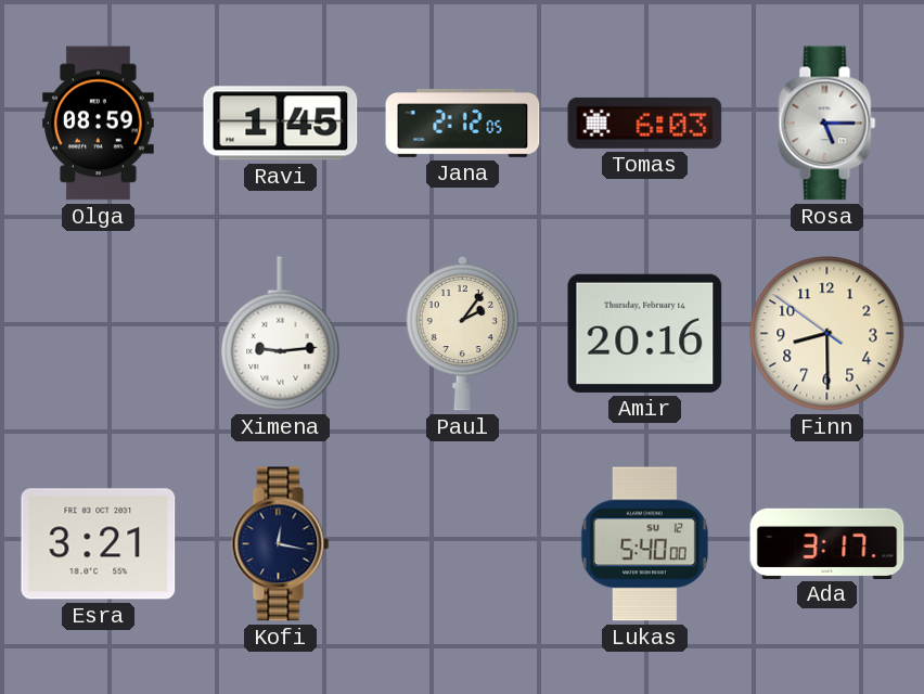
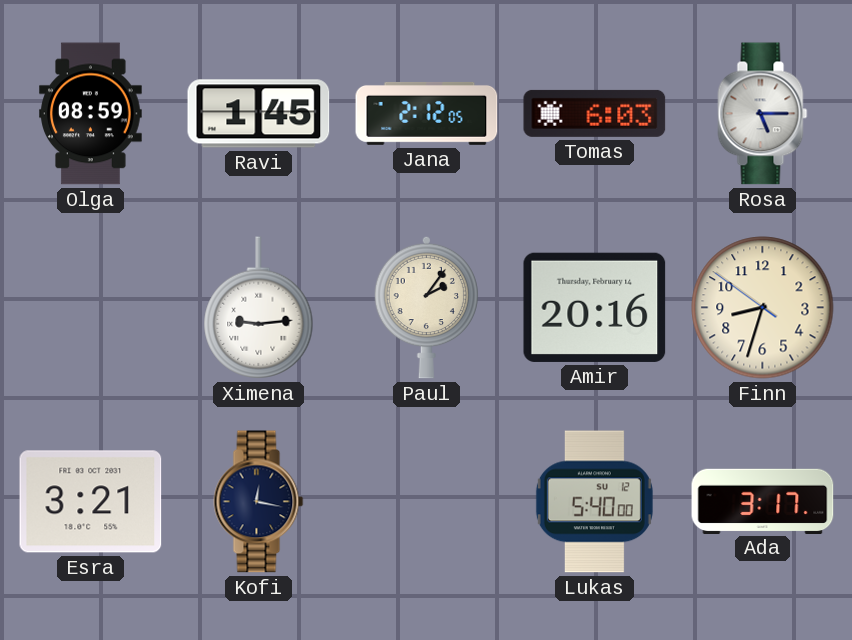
Finn: 8:29 -> 8:32
